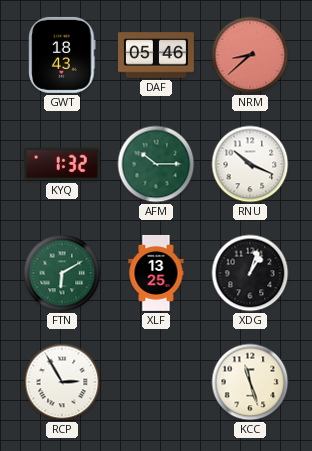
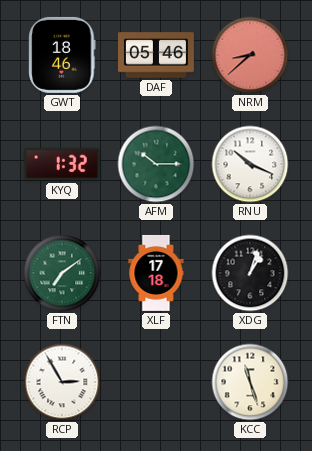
GWT: 18:43 -> 18:46
FTN: 6:10 -> 7:09
XLF: 13:25 -> 17:18
